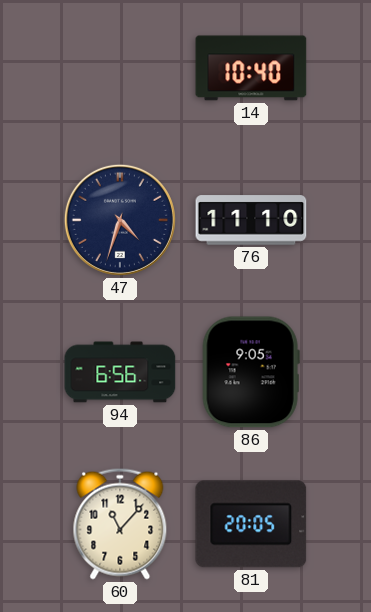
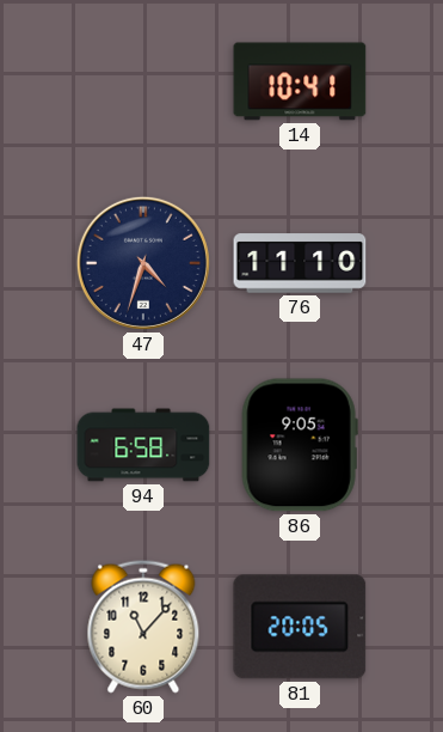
14: 10:40 -> 10:41
94: 6:56 -> 6:58
